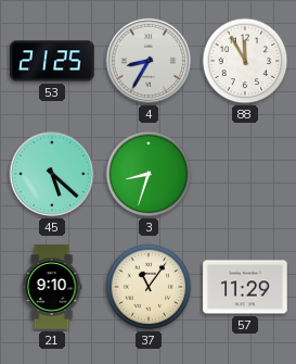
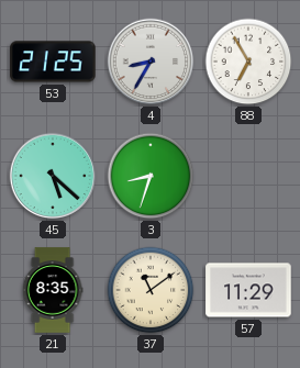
88: 11:55 -> 6:55
21: 9:10 -> 8:35
37: 11:06 -> 11:09
